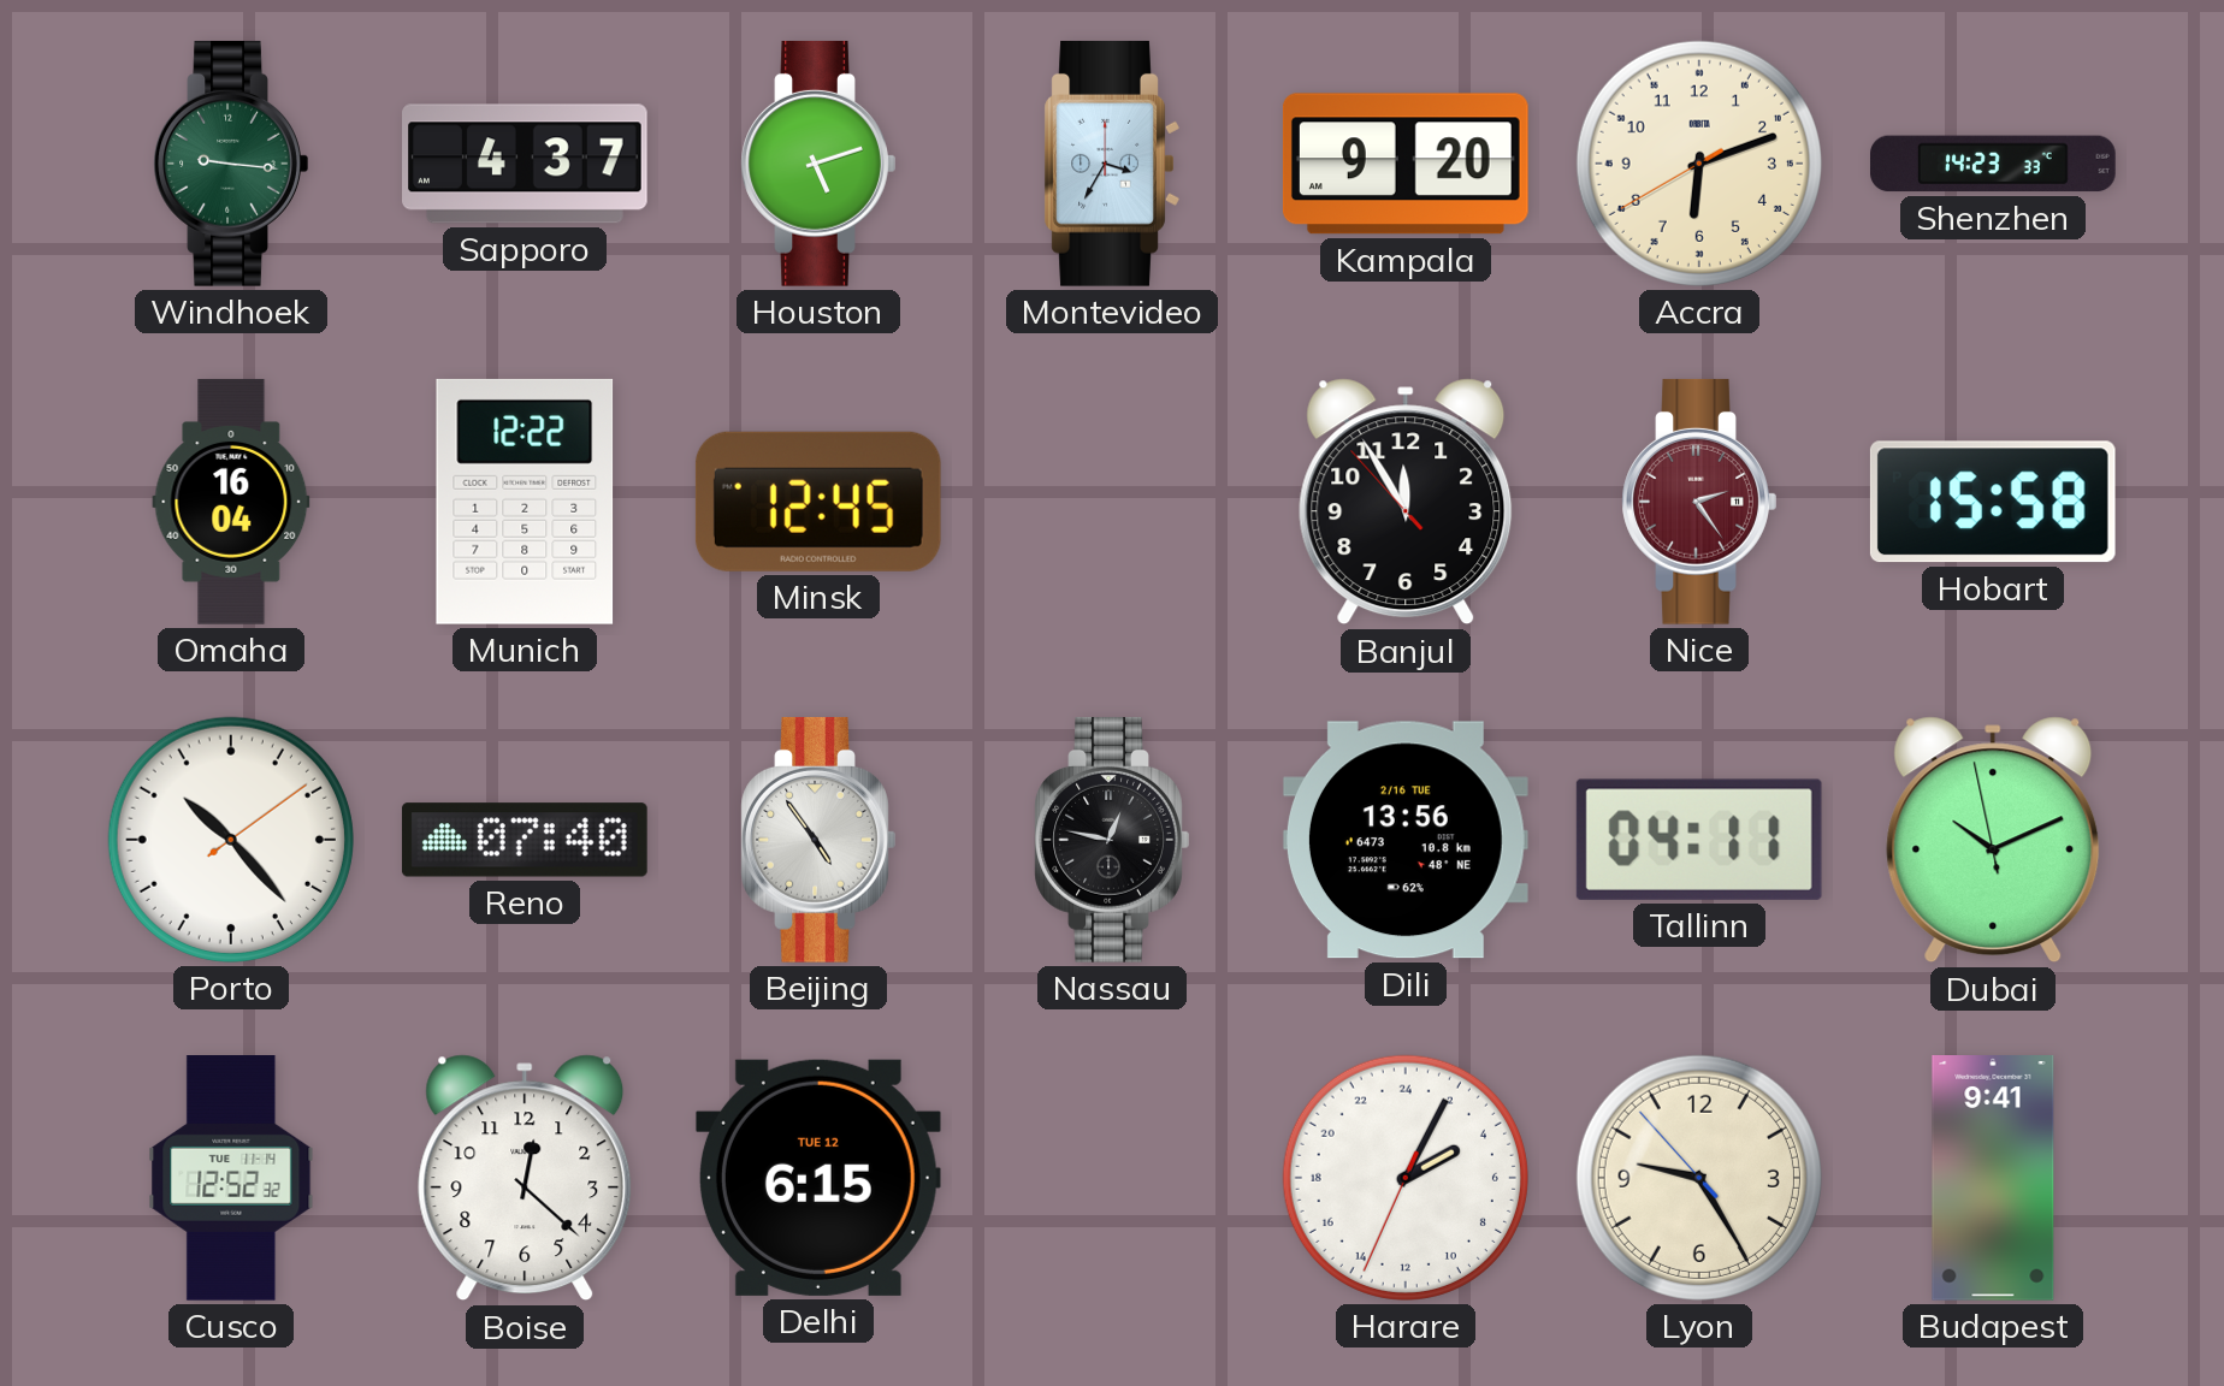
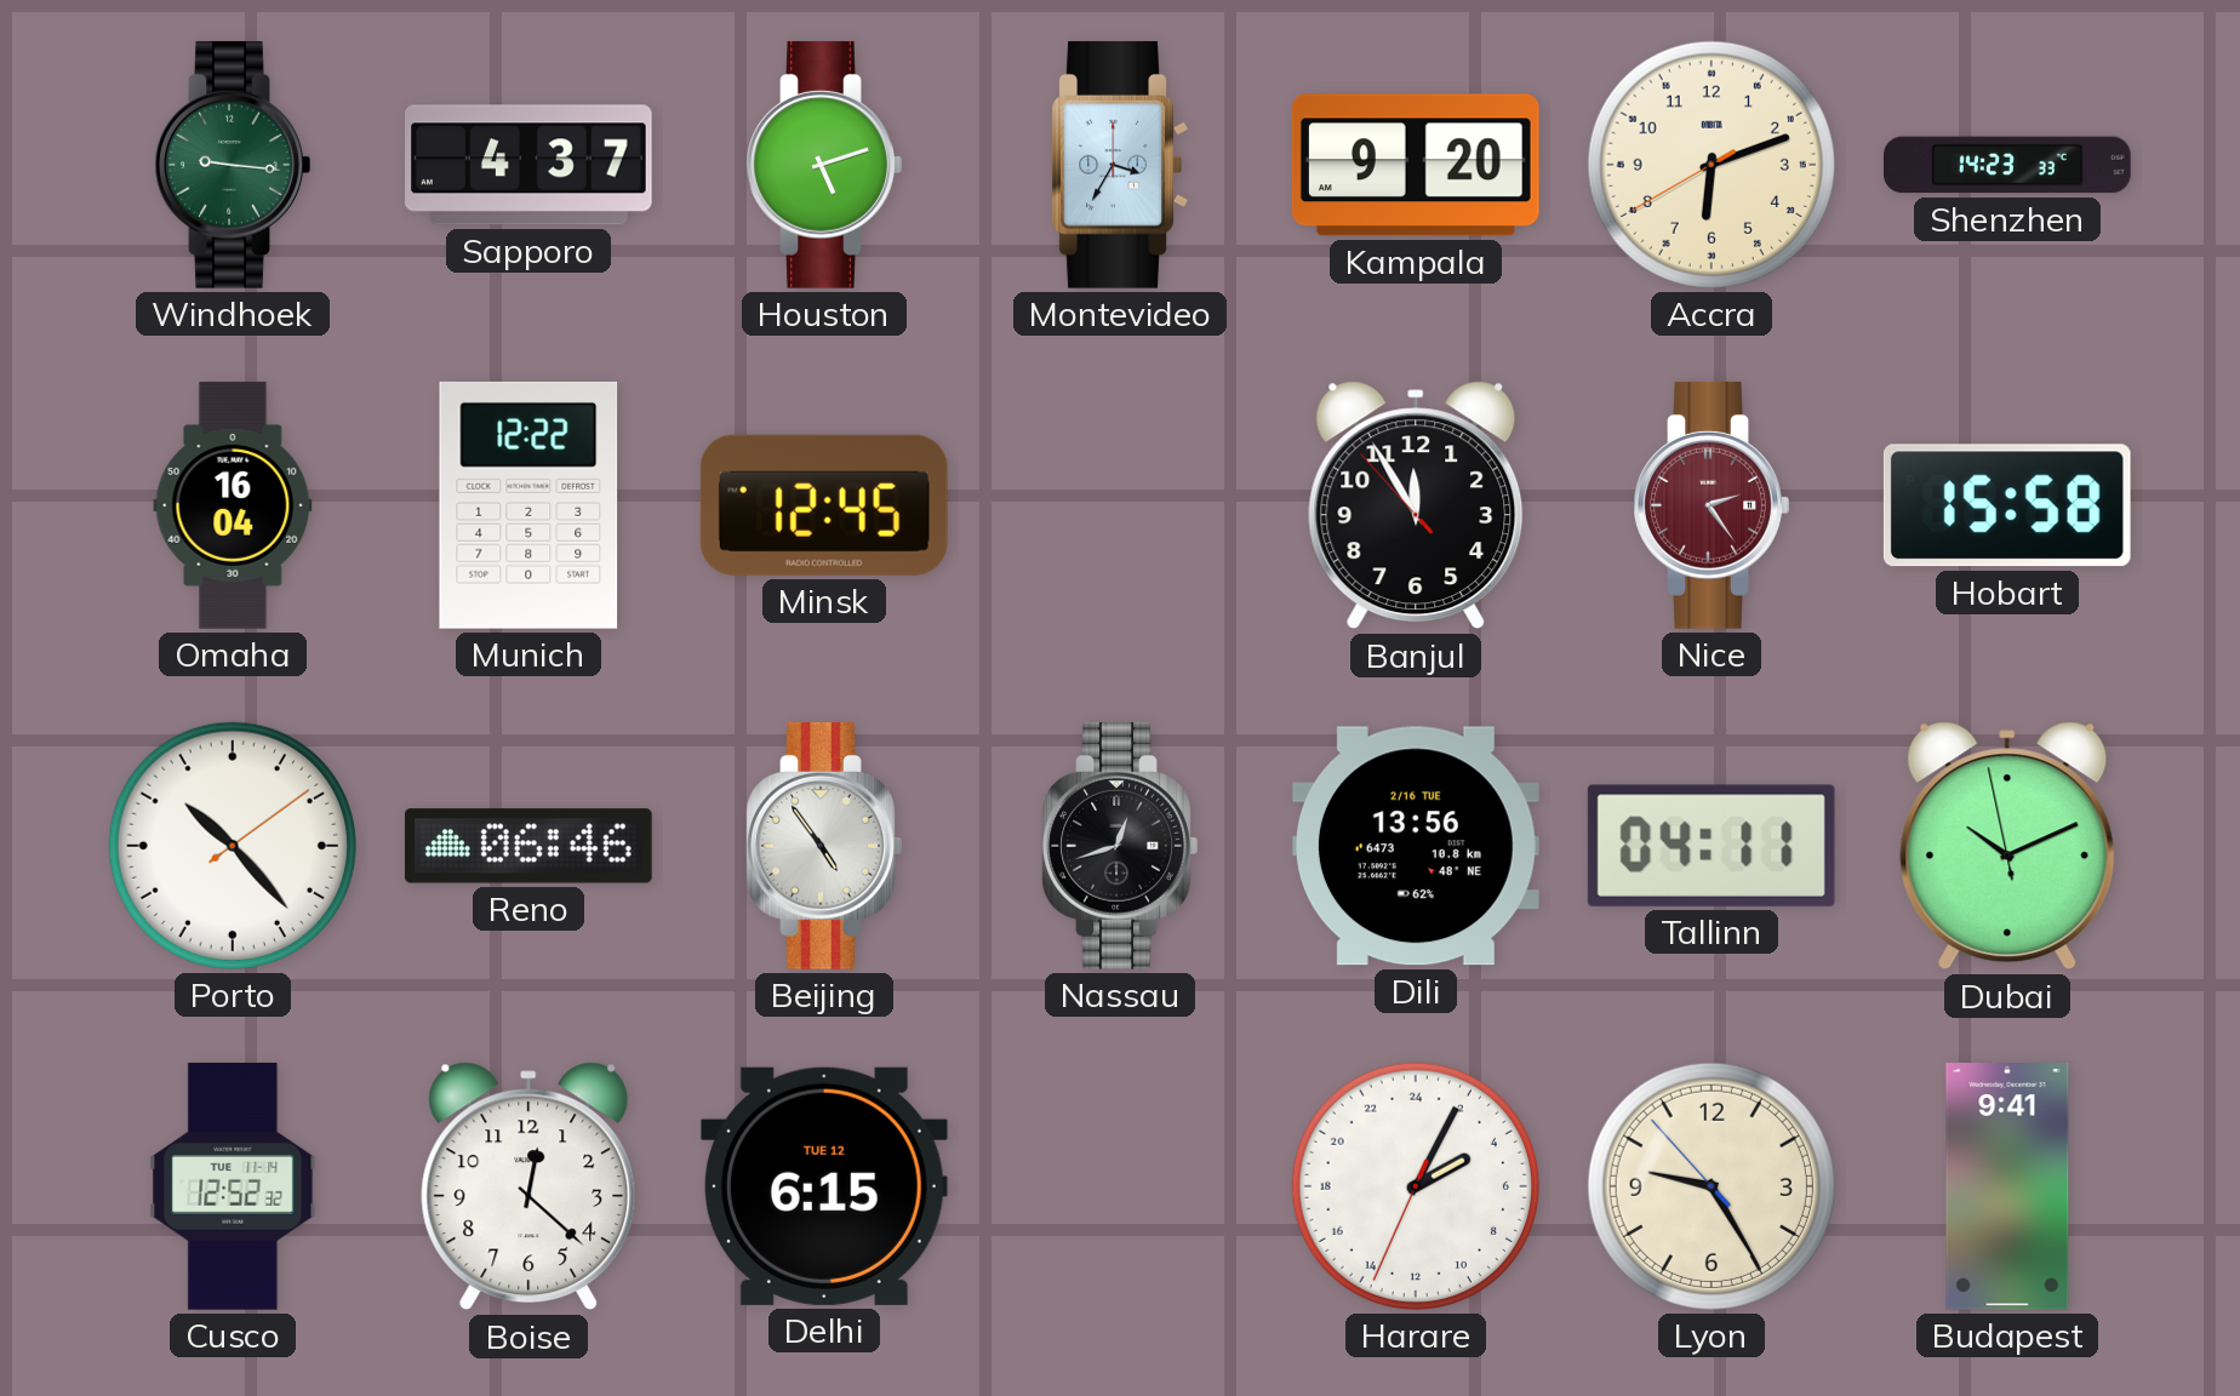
Reno: 07:40 -> 06:46
Nassau: 12:47 -> 12:42
